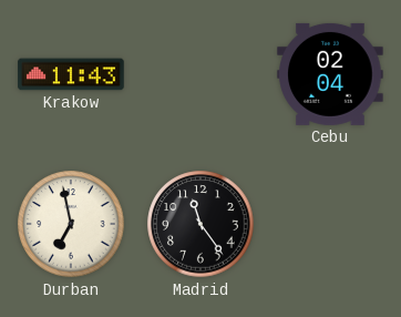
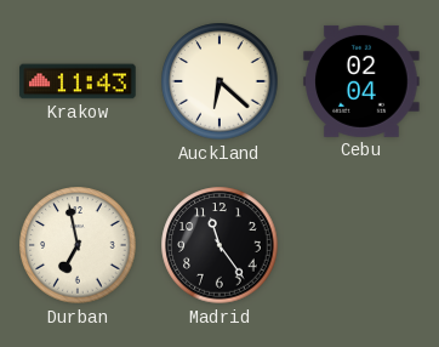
Auckland: none -> 6:22
